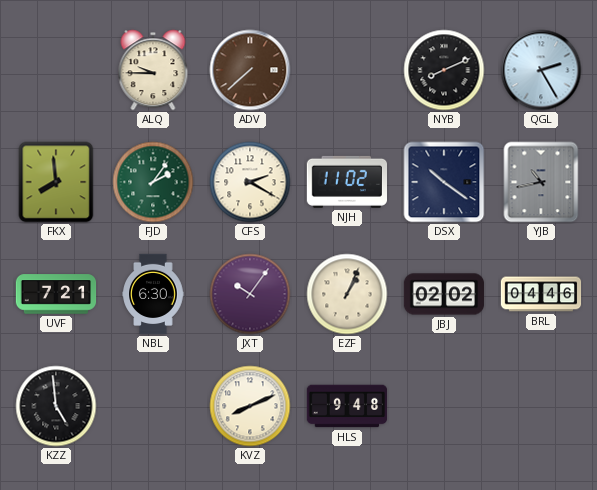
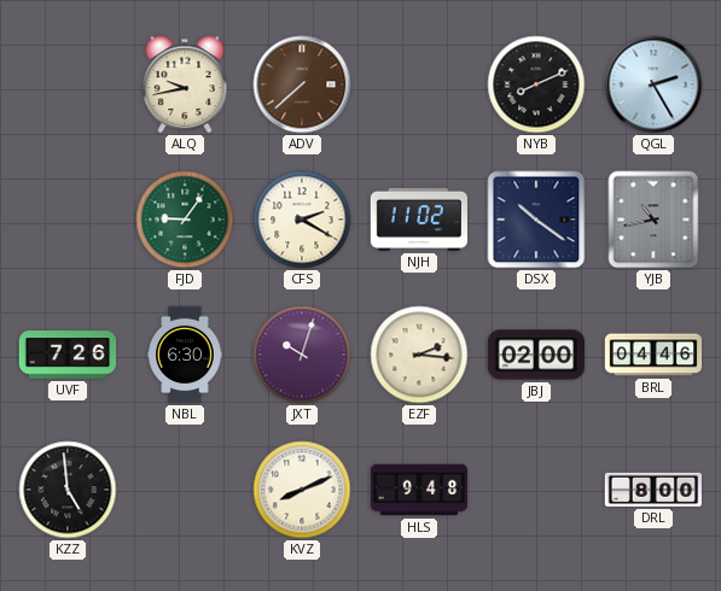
ALQ: 9:45 -> 9:43
FKX: 7:59 -> none
FJD: 2:06 -> 9:06
UVF: 7:21 -> 7:26
JXT: 10:06 -> 10:03
EZF: 1:04 -> 2:16
JBJ: 02:02 -> 02:00
DRL: none -> 8:00
